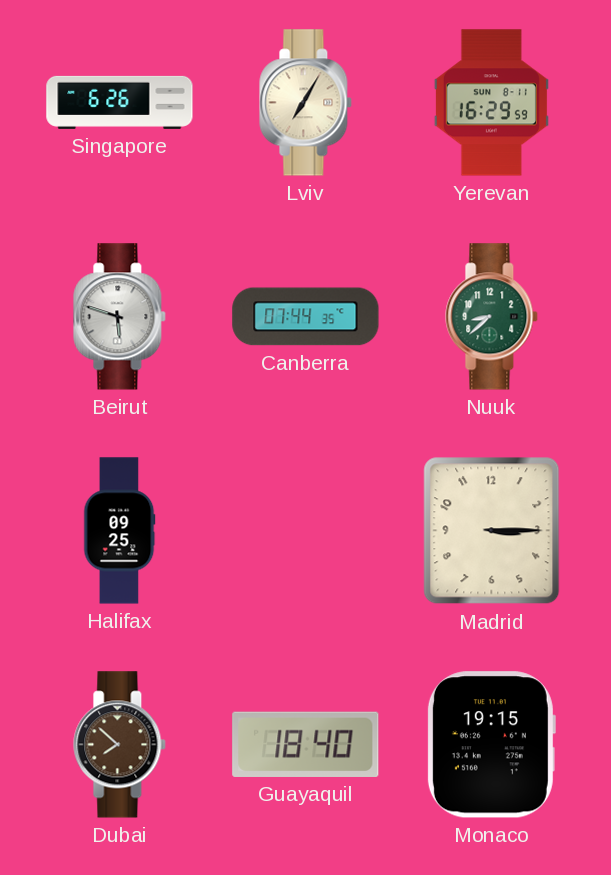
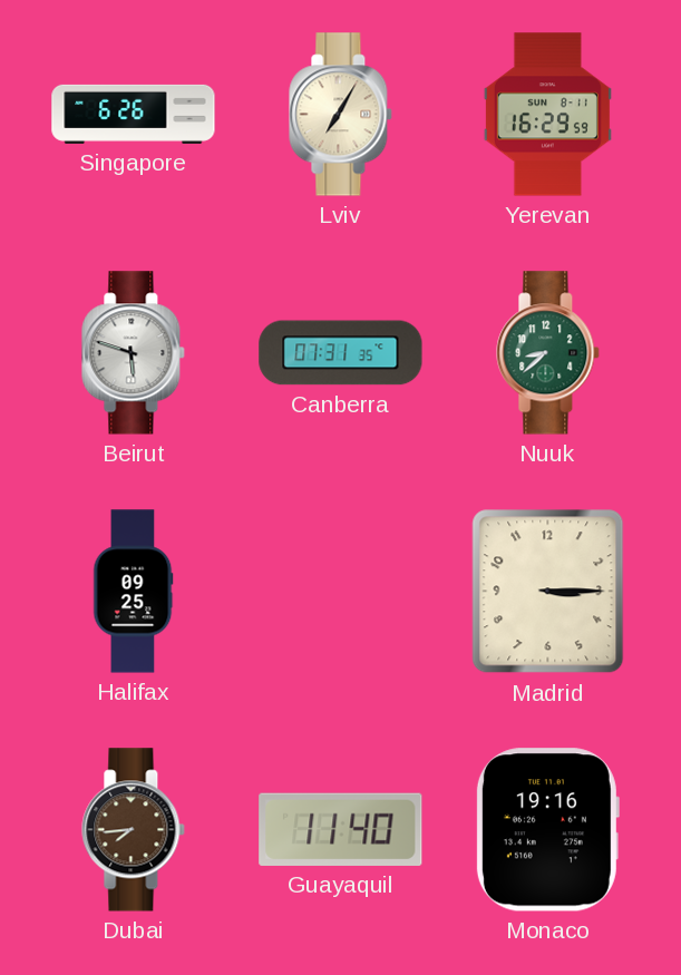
Canberra: 07:44 -> 07:31
Dubai: 7:52 -> 7:44
Guayaquil: 18:40 -> 11:40
Monaco: 19:15 -> 19:16
